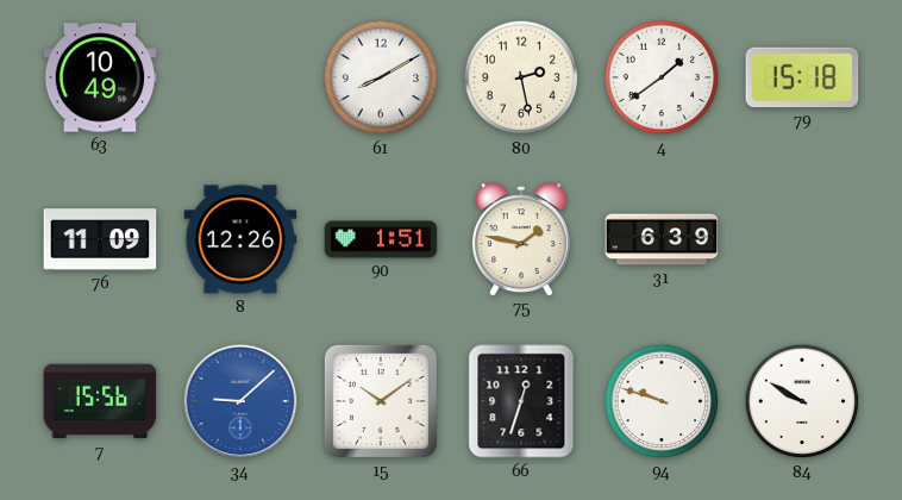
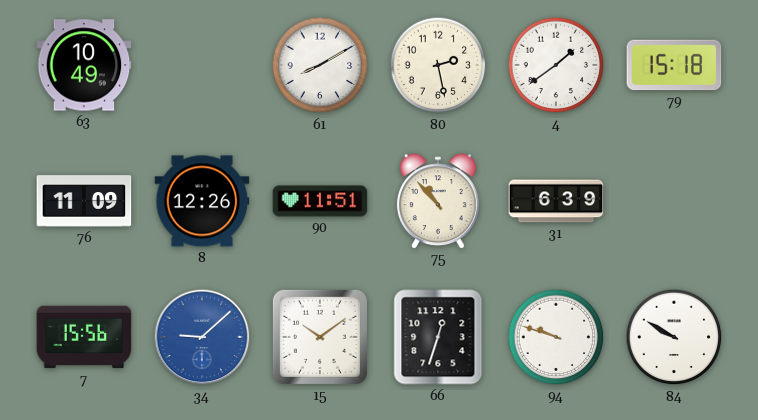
90: 1:51 -> 11:51
75: 1:47 -> 10:53
